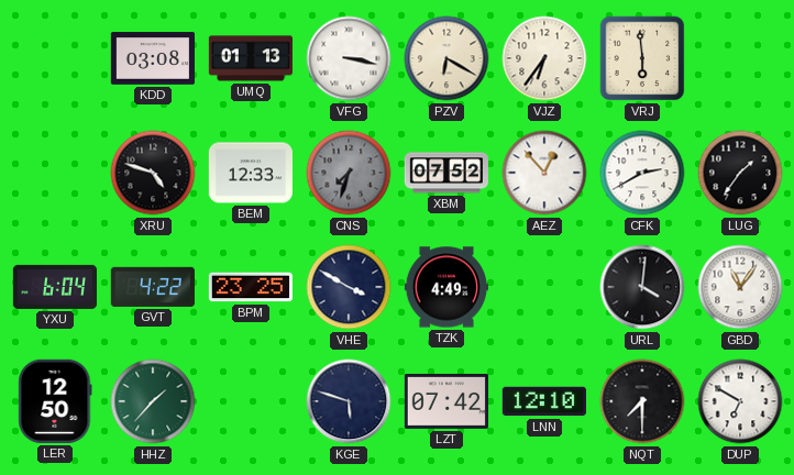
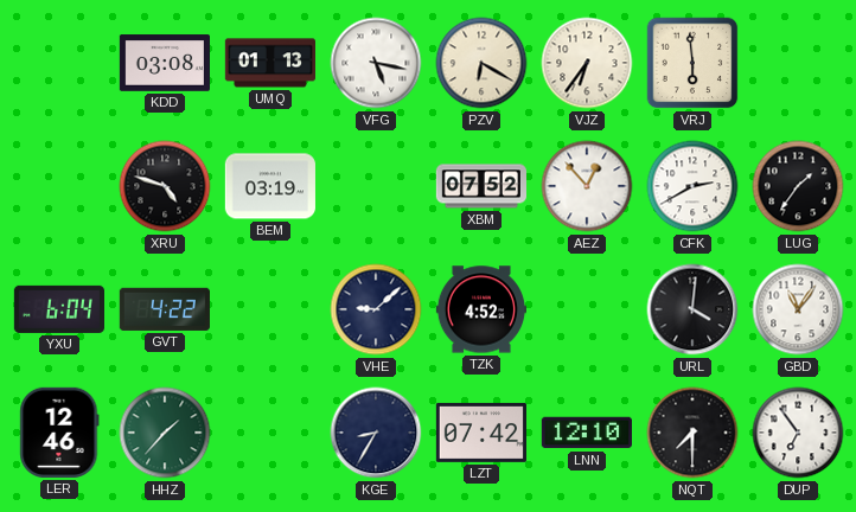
VFG: 3:17 -> 5:17
BEM: 12:33 -> 03:19
CNS: 7:33 -> none
BPM: 23:25 -> none
VHE: 3:50 -> 9:08
TZK: 4:49 -> 4:52
LER: 12:50 -> 12:46
KGE: 5:48 -> 8:35
DUP: 6:50 -> 6:54
